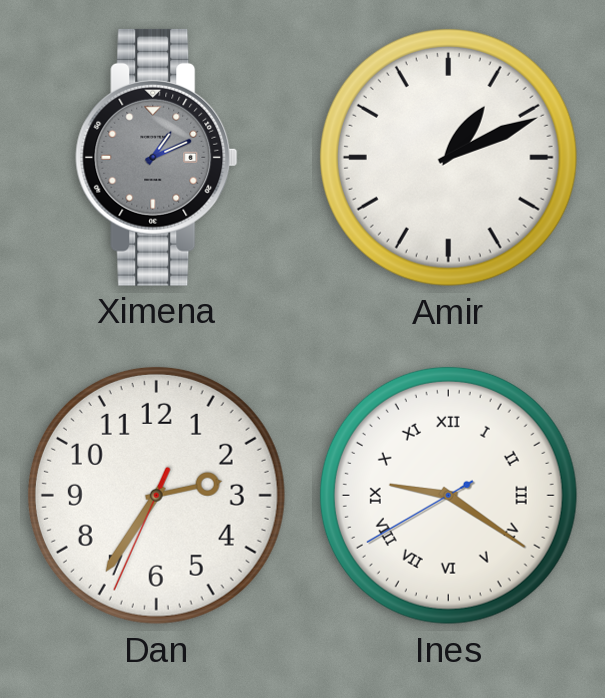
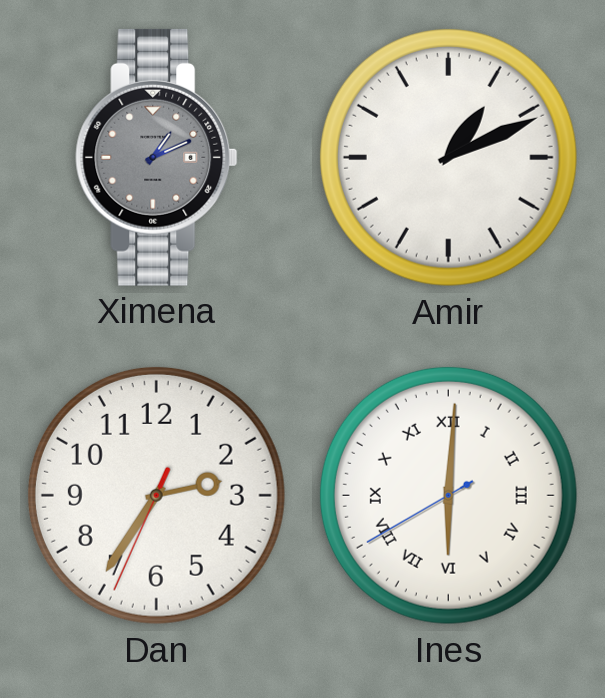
Ines: 9:20 -> 6:00
